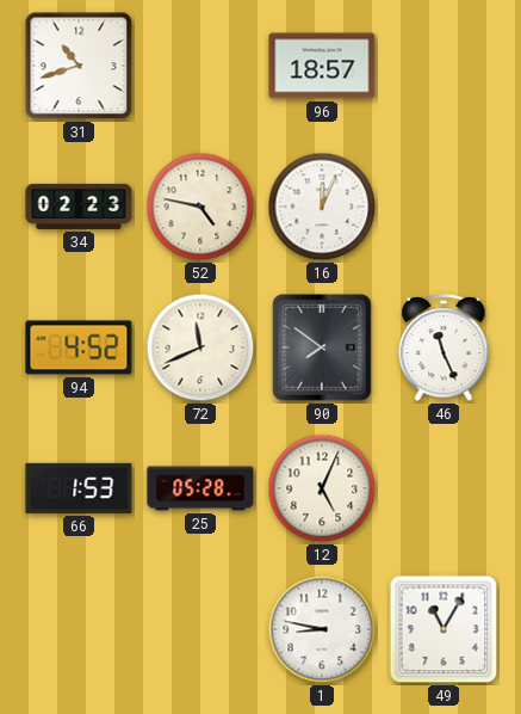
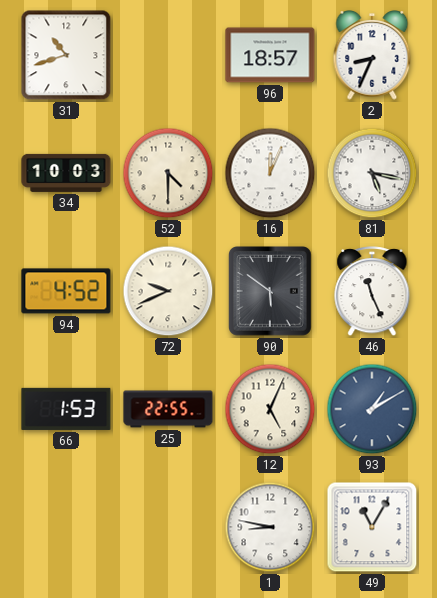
2: none -> 8:34
34: 02:23 -> 10:03
52: 4:47 -> 4:30
81: none -> 5:17
72: 11:41 -> 9:41
90: 7:51 -> 5:51
25: 05:28 -> 22:55
93: none -> 1:10
